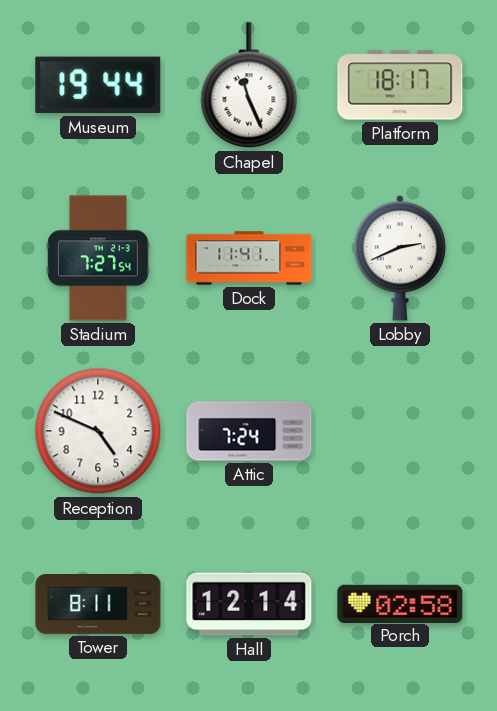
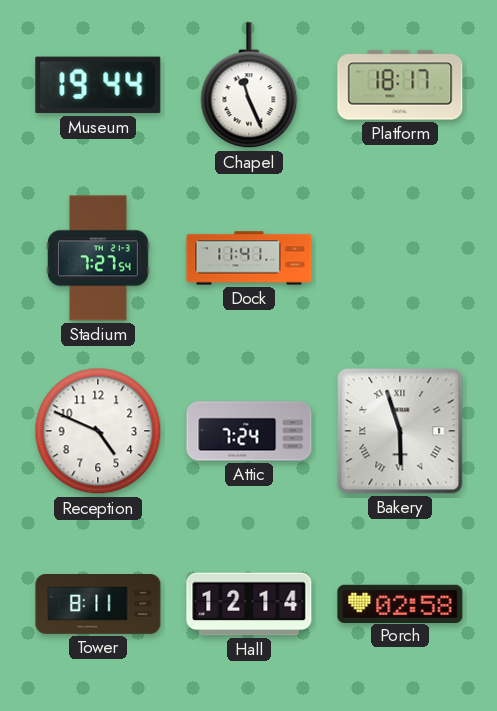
Lobby: 2:41 -> none
Bakery: none -> 5:57
